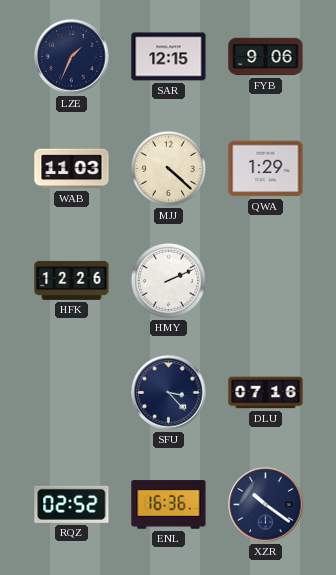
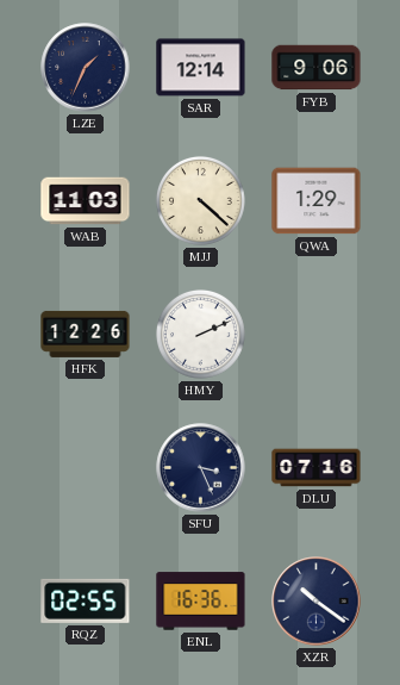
SAR: 12:15 -> 12:14
SFU: 3:23 -> 3:26
RQZ: 02:52 -> 02:55
